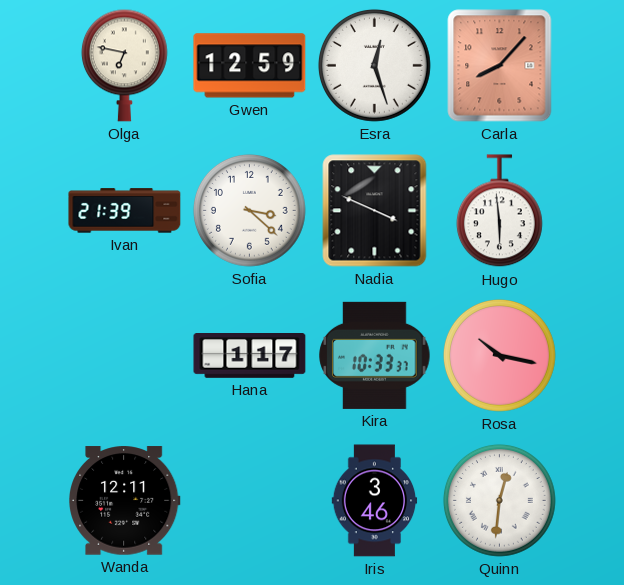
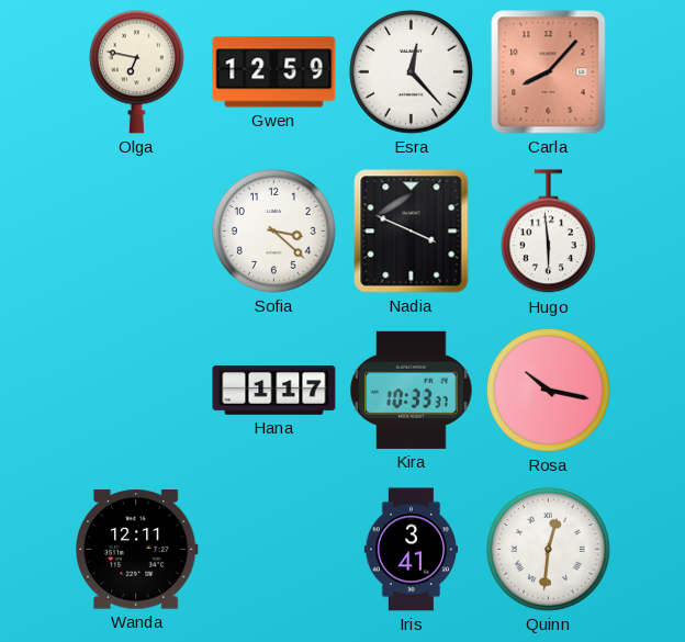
Esra: 12:27 -> 12:23
Ivan: 21:39 -> none
Iris: 3:46 -> 3:41
